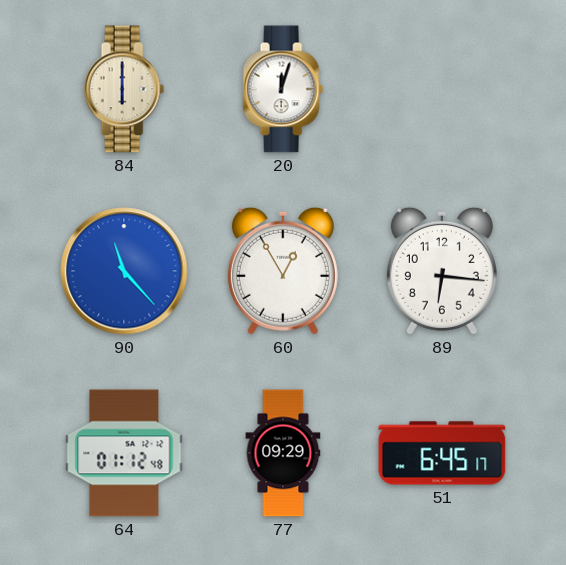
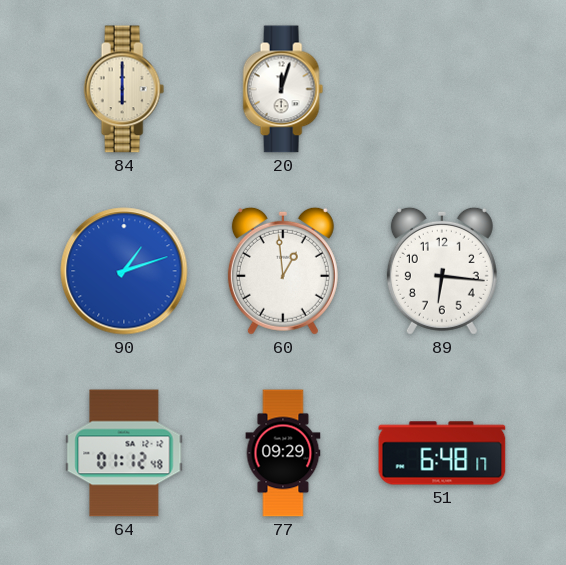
90: 11:23 -> 1:12
60: 12:55 -> 12:59
51: 6:45 -> 6:48
